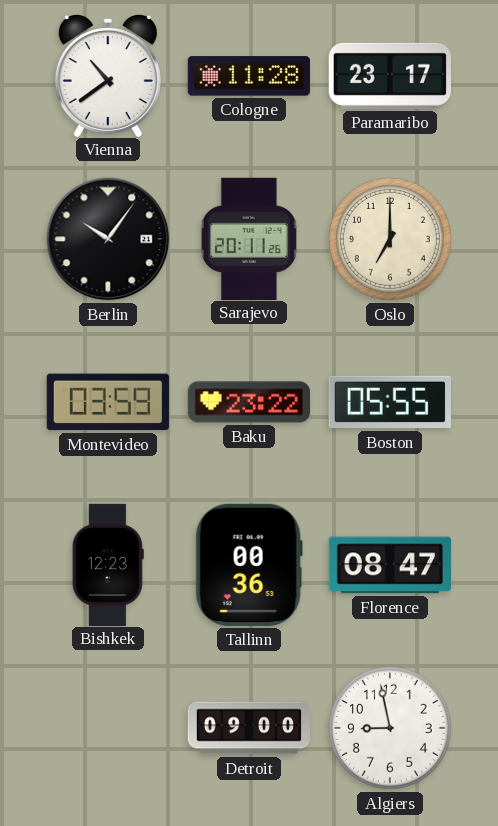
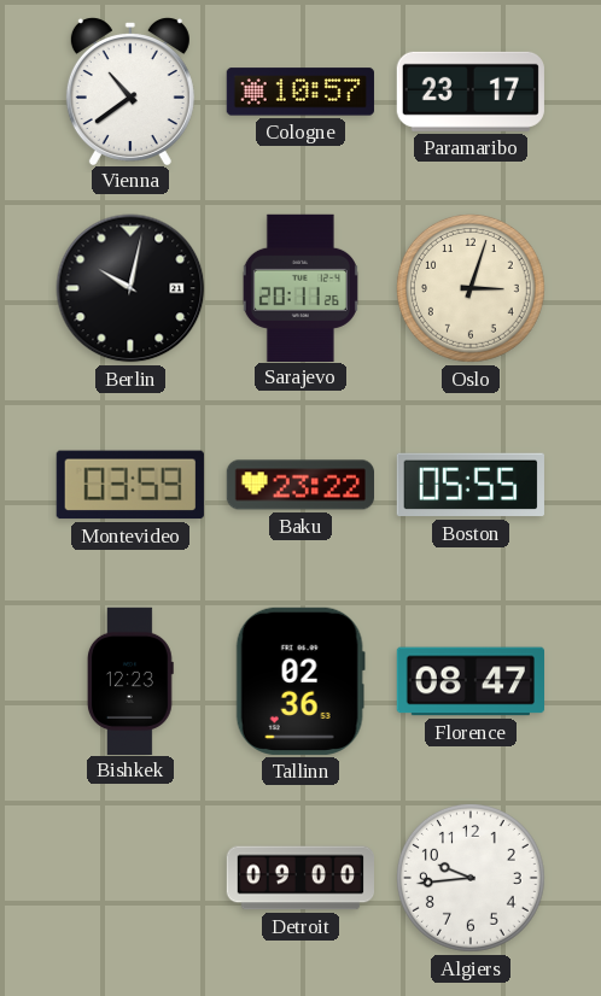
Cologne: 11:28 -> 10:57
Berlin: 10:06 -> 10:02
Oslo: 7:00 -> 3:03
Tallinn: 00:36 -> 02:36
Algiers: 8:58 -> 9:44
